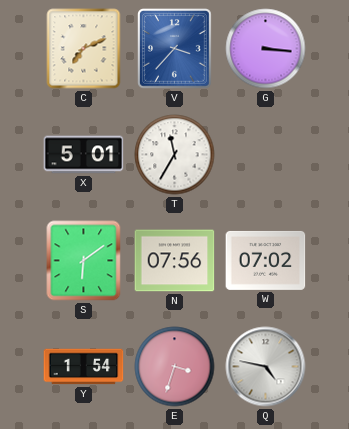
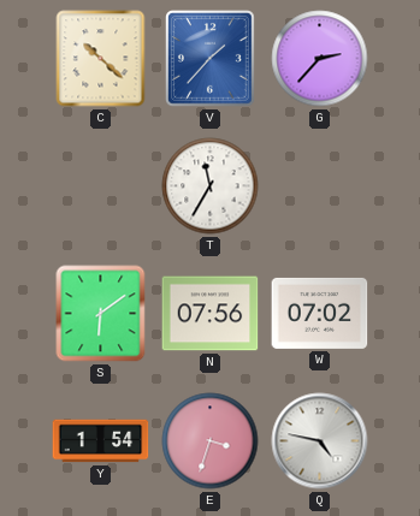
C: 7:11 -> 10:22
V: 3:37 -> 1:37
G: 3:16 -> 2:37
X: 5:01 -> none
